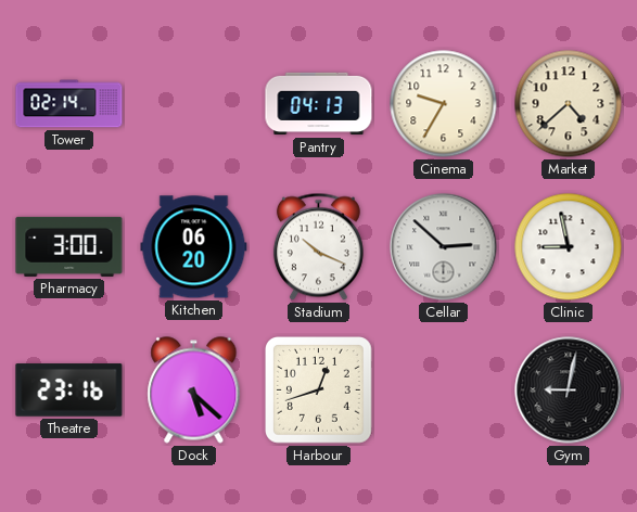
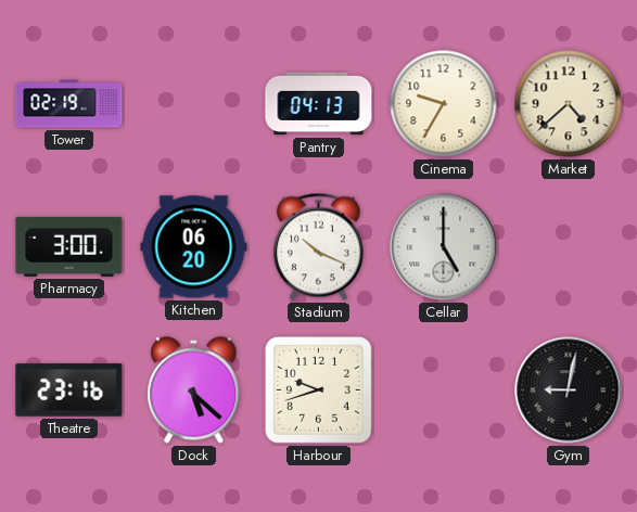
Tower: 02:14 -> 02:19
Cellar: 2:52 -> 5:00
Clinic: 8:58 -> none
Harbour: 12:42 -> 9:42
